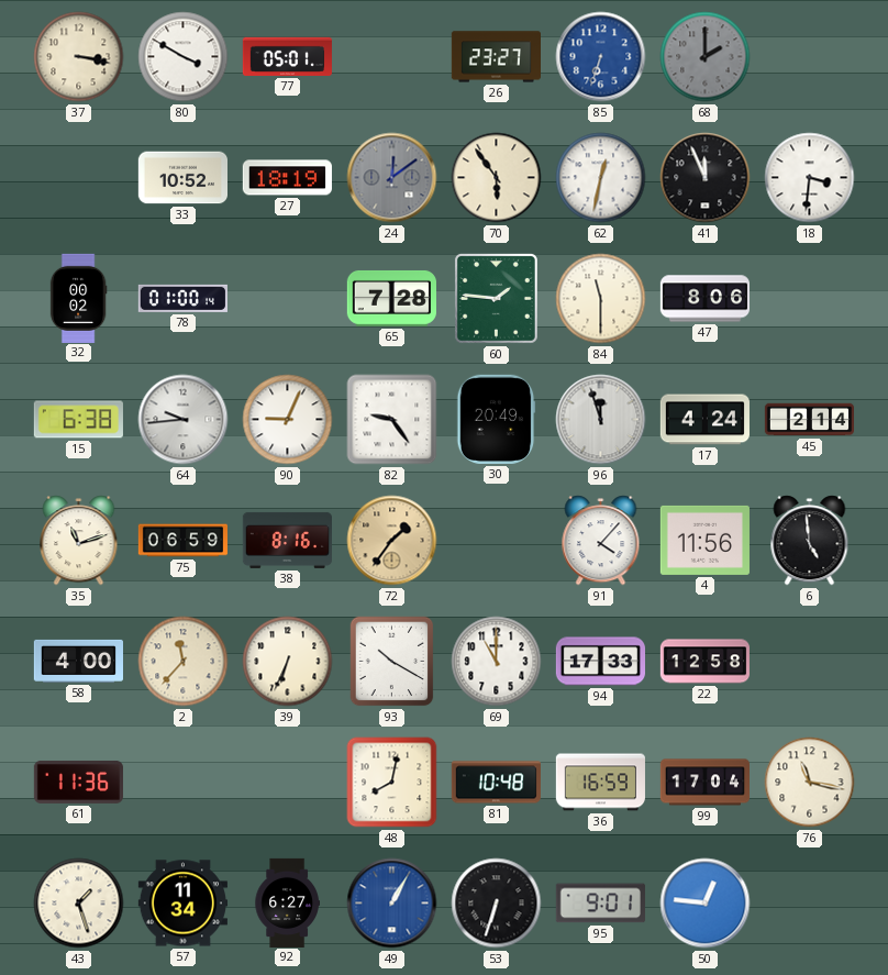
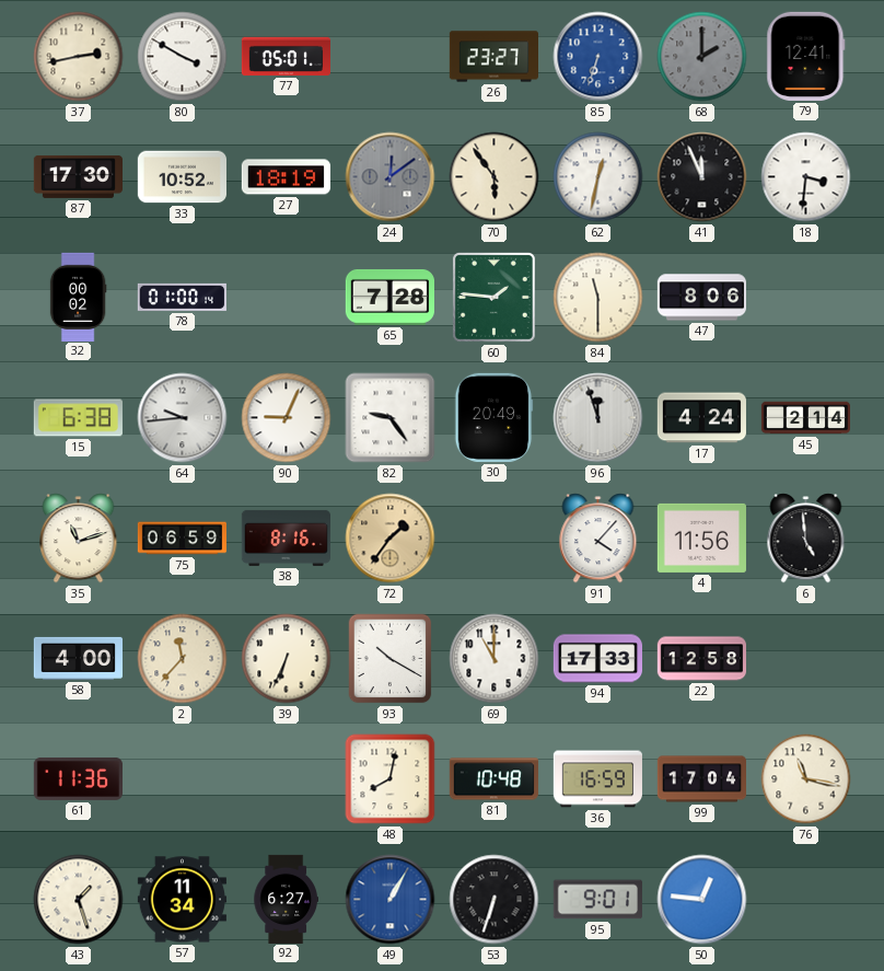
37: 3:17 -> 2:43
79: none -> 12:41
87: none -> 17:30
